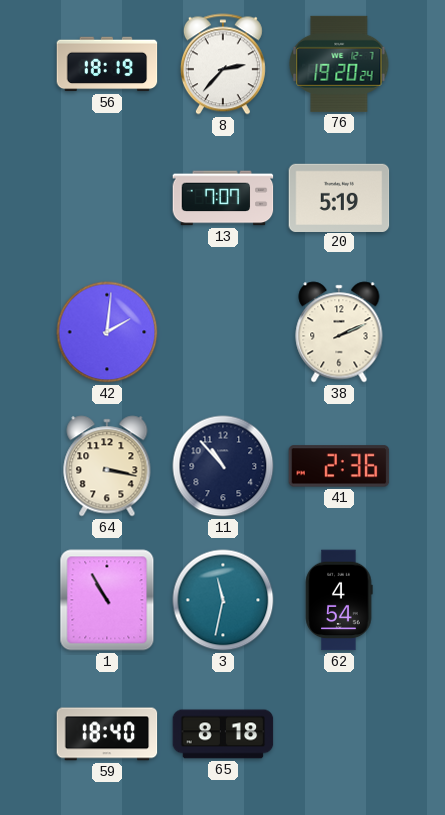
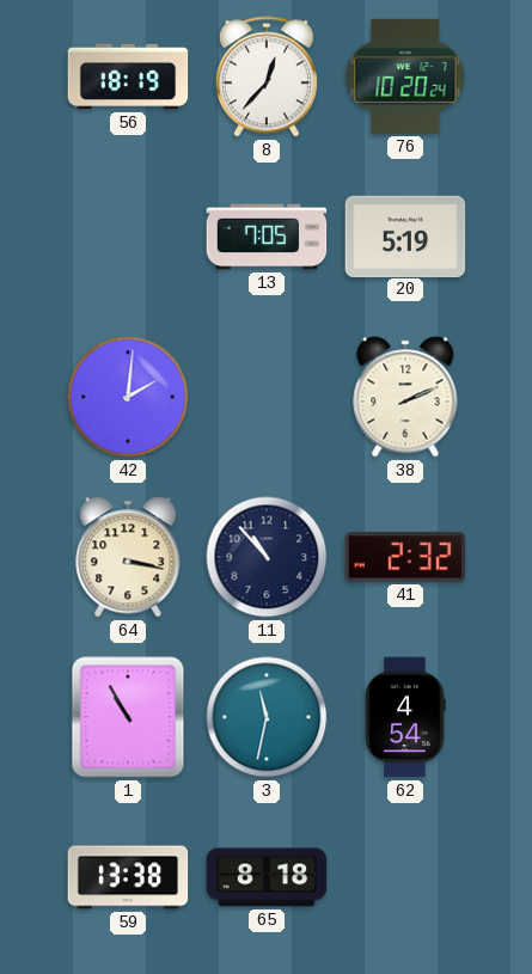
8: 2:37 -> 12:37
76: 19:20 -> 10:20
13: 7:07 -> 7:05
41: 2:36 -> 2:32
59: 18:40 -> 13:38
